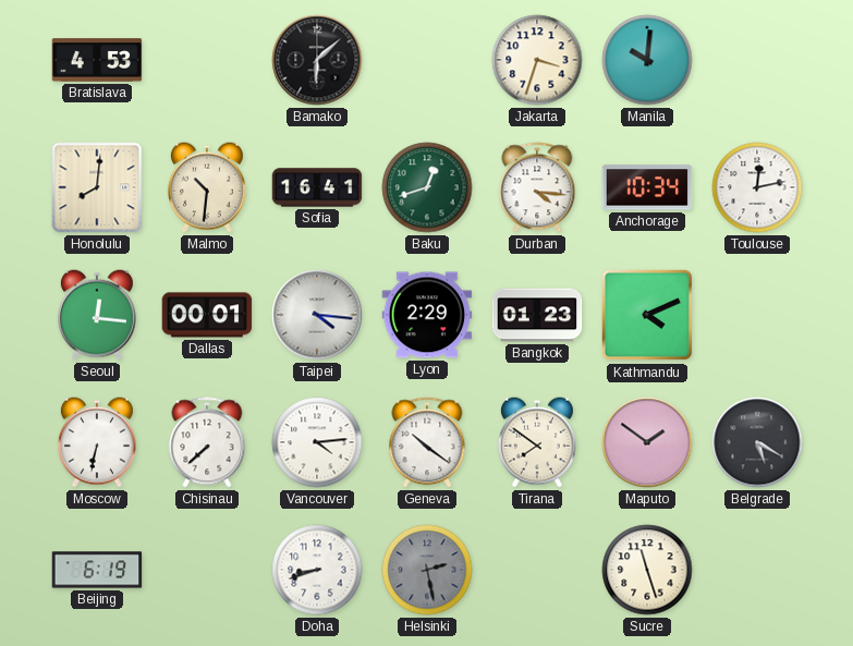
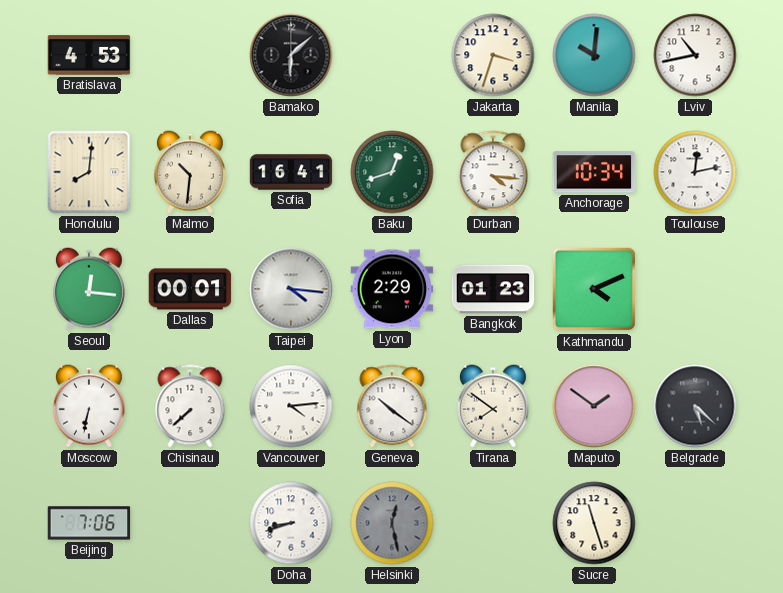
Lviv: none -> 10:43
Belgrade: 5:20 -> 5:22
Beijing: 6:19 -> 7:06
Helsinki: 2:28 -> 12:28
